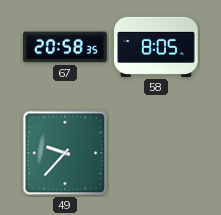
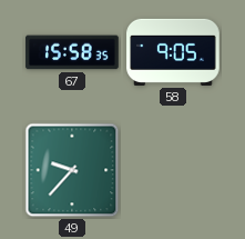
67: 20:58 -> 15:58
58: 8:05 -> 9:05
